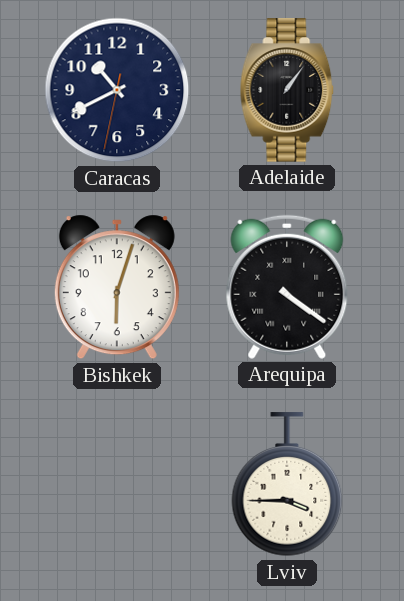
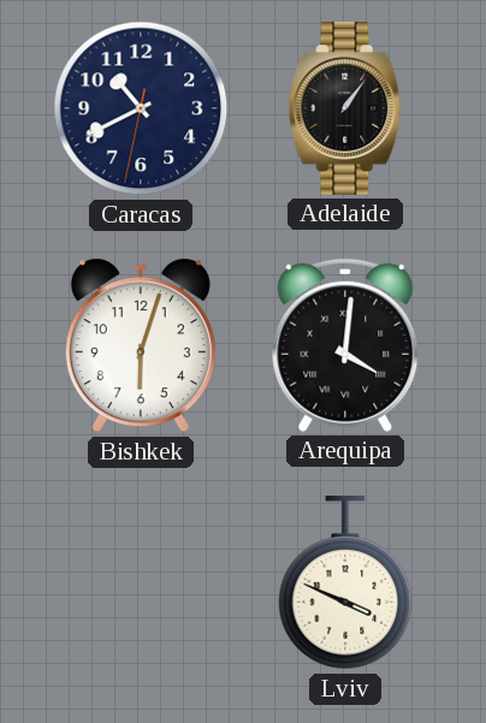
Arequipa: 4:21 -> 4:01
Lviv: 3:45 -> 3:49
